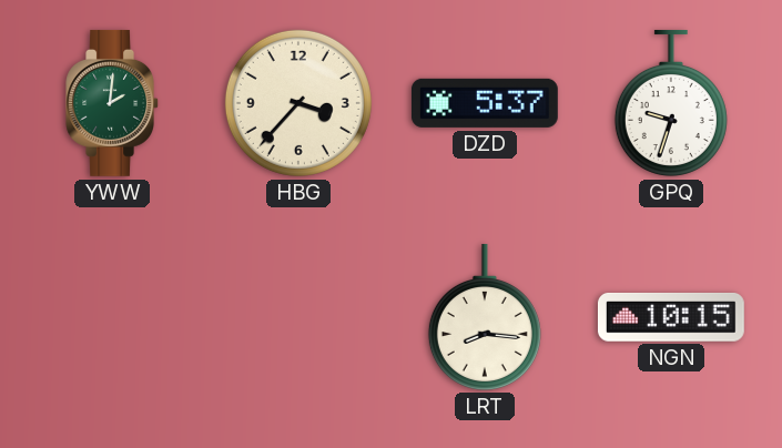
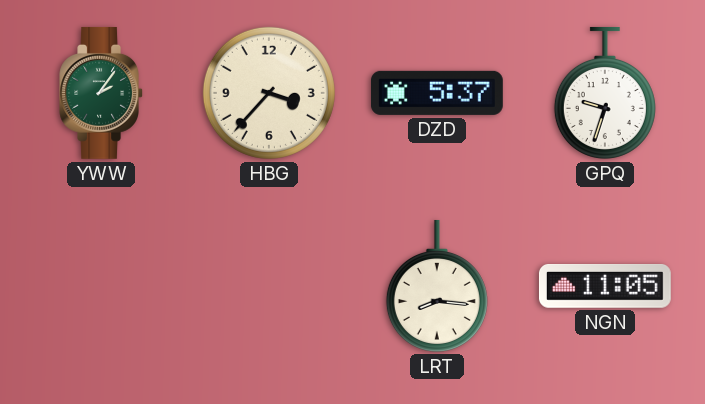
YWW: 2:01 -> 2:06
NGN: 10:15 -> 11:05
